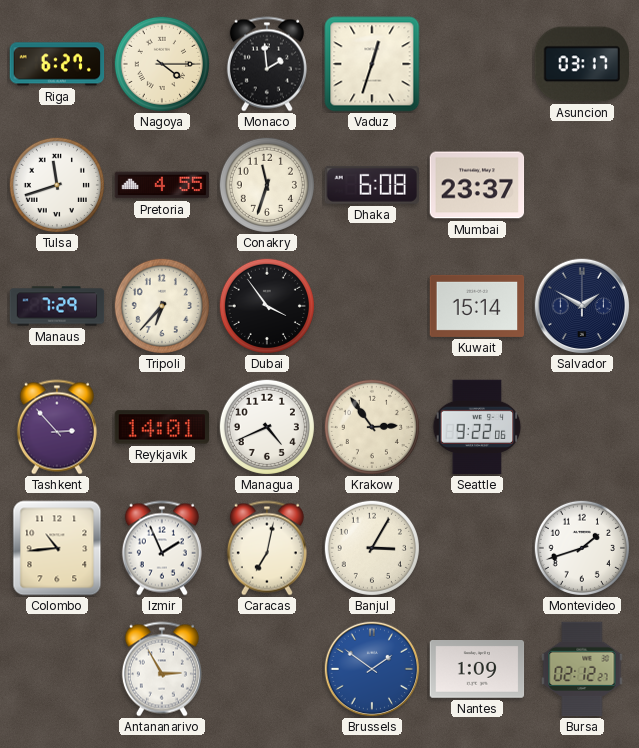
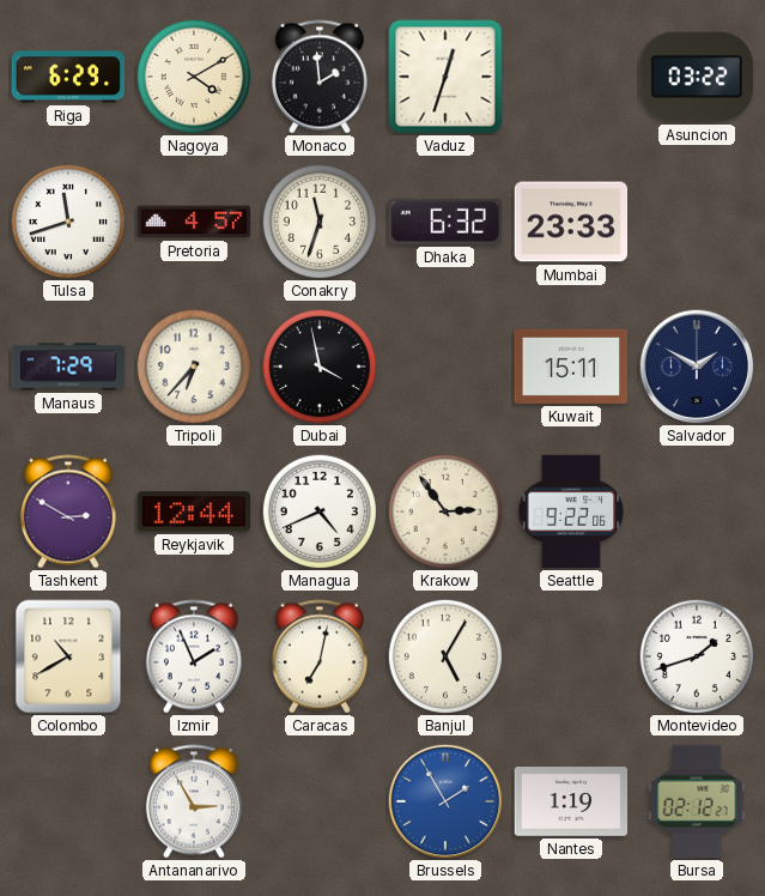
Riga: 6:27 -> 6:29
Nagoya: 4:15 -> 4:10
Asuncion: 03:17 -> 03:22
Pretoria: 4:55 -> 4:57
Dhaka: 6:08 -> 6:32
Mumbai: 23:37 -> 23:33
Dubai: 3:54 -> 3:58
Kuwait: 15:14 -> 15:11
Tashkent: 2:53 -> 2:50
Reykjavik: 14:01 -> 12:44
Colombo: 10:44 -> 10:40
Banjul: 3:05 -> 5:05
Brussels: 1:51 -> 1:55
Nantes: 1:09 -> 1:19
